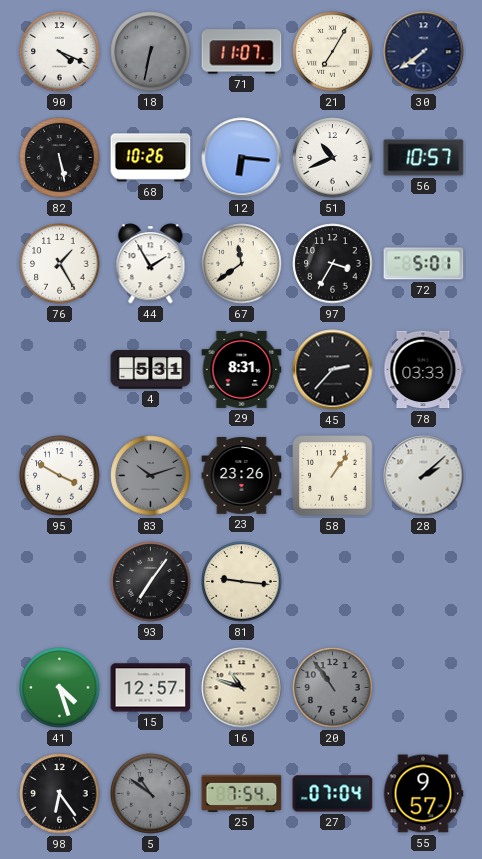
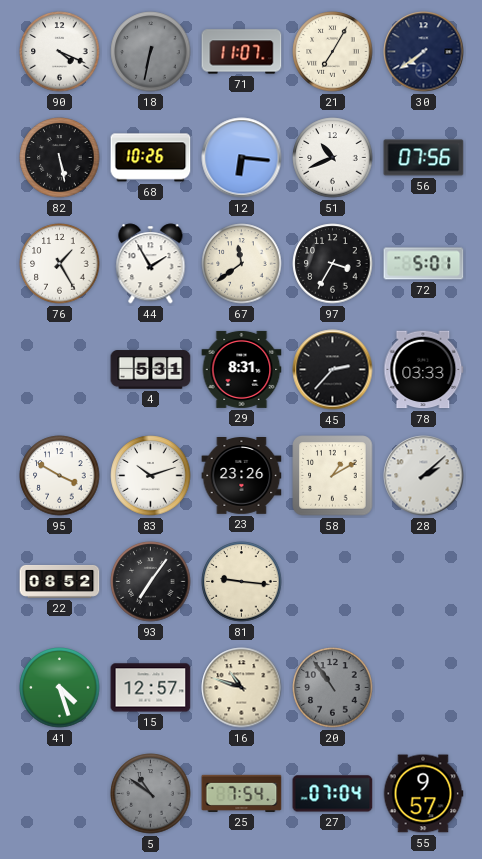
56: 10:57 -> 07:56
83 dial: grey -> white
58: 1:06 -> 1:10
22: none -> 08:52
98: 6:24 -> none
